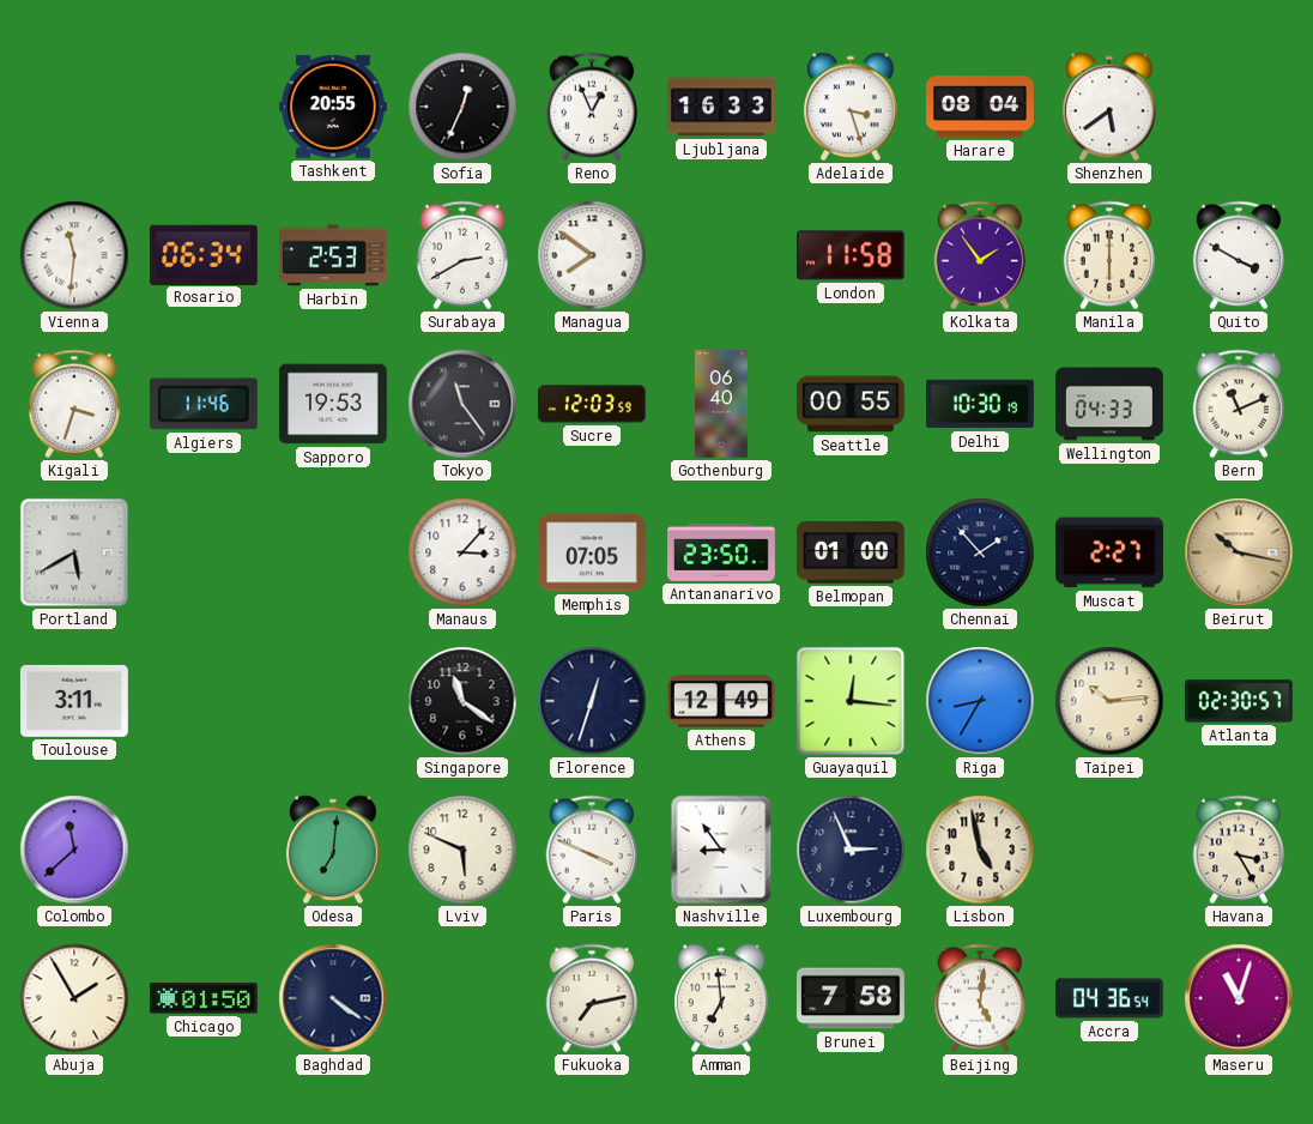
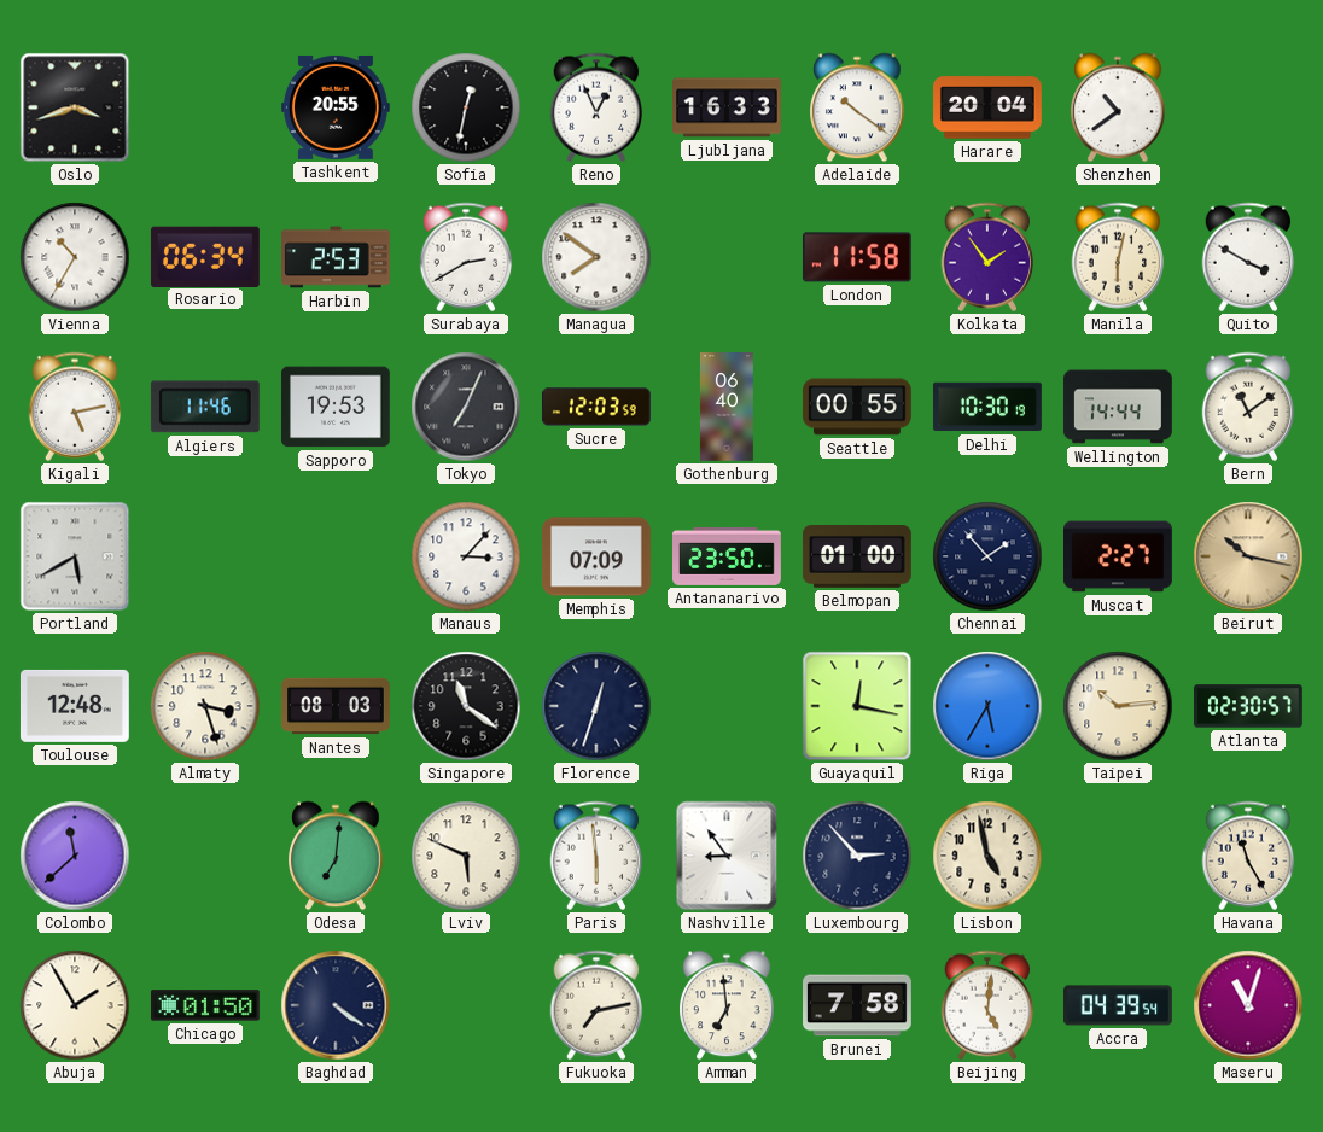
Oslo: none -> 3:42
Sofia: 12:34 -> 12:32
Adelaide: 3:27 -> 10:21
Harare: 08:04 -> 20:04
Shenzhen: 5:39 -> 10:39
Vienna: 11:31 -> 10:35
Manila: 6:00 -> 6:02
Kigali: 3:33 -> 5:13
Tokyo: 11:24 -> 7:04
Wellington: 04:33 -> 14:44
Bern: 11:11 -> 11:09
Memphis: 07:05 -> 07:09
Toulouse: 3:11 -> 12:48
Almaty: none -> 3:27
Nantes: none -> 08:03
Athens: 12:49 -> none
Guayaquil: 12:16 -> 12:17
Riga: 8:35 -> 5:35
Paris: 3:49 -> 5:59
Luxembourg: 2:56 -> 2:53
Havana: 3:25 -> 11:25
Accra: 04:36 -> 04:39
